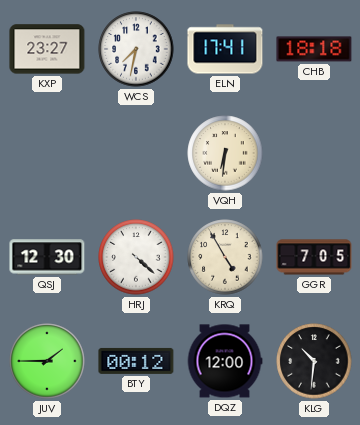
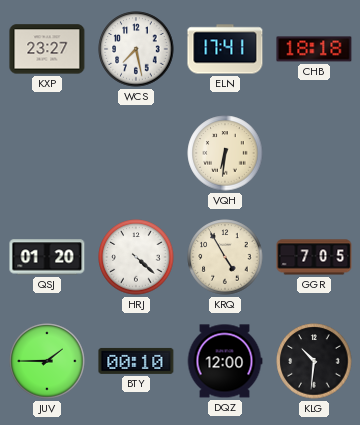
WCS: 7:32 -> 7:28
QSJ: 12:30 -> 01:20
BTY: 00:12 -> 00:10
